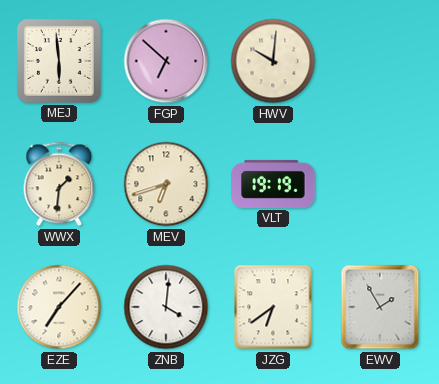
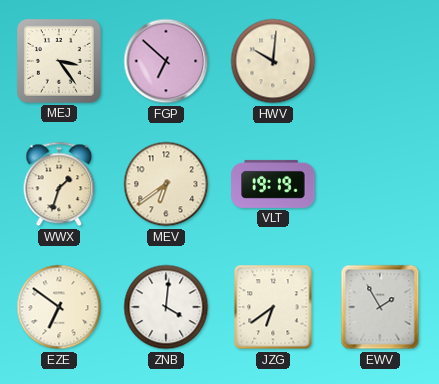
MEJ: 5:59 -> 3:24
WWX: 1:31 -> 1:33
MEV: 6:42 -> 6:39
EZE: 7:07 -> 6:51
